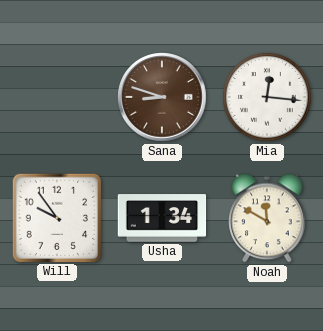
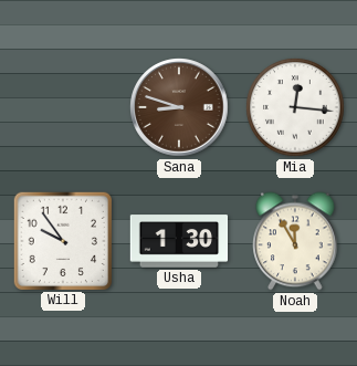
Usha: 1:34 -> 1:30
Noah: 11:50 -> 11:55
